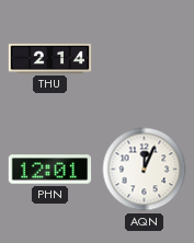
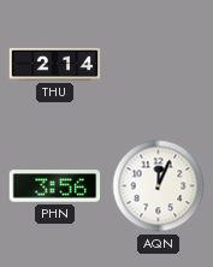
PHN: 12:01 -> 3:56
